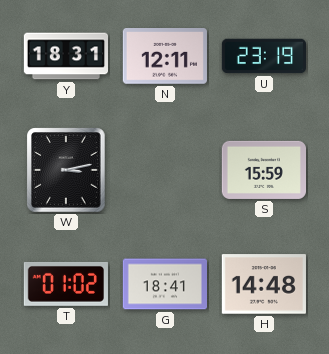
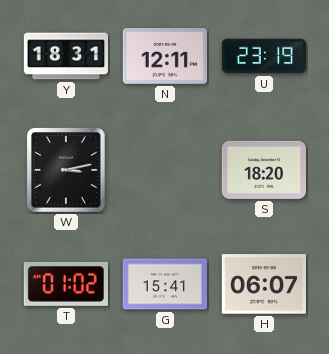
S: 15:59 -> 18:20
G: 18:41 -> 15:41
H: 14:48 -> 06:07
